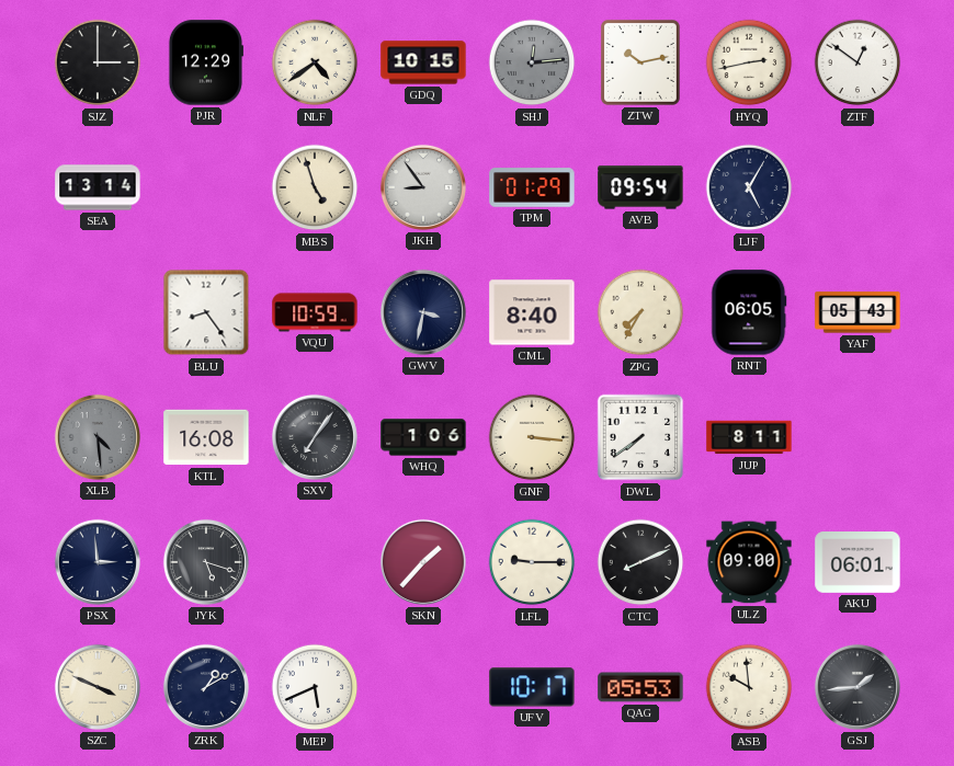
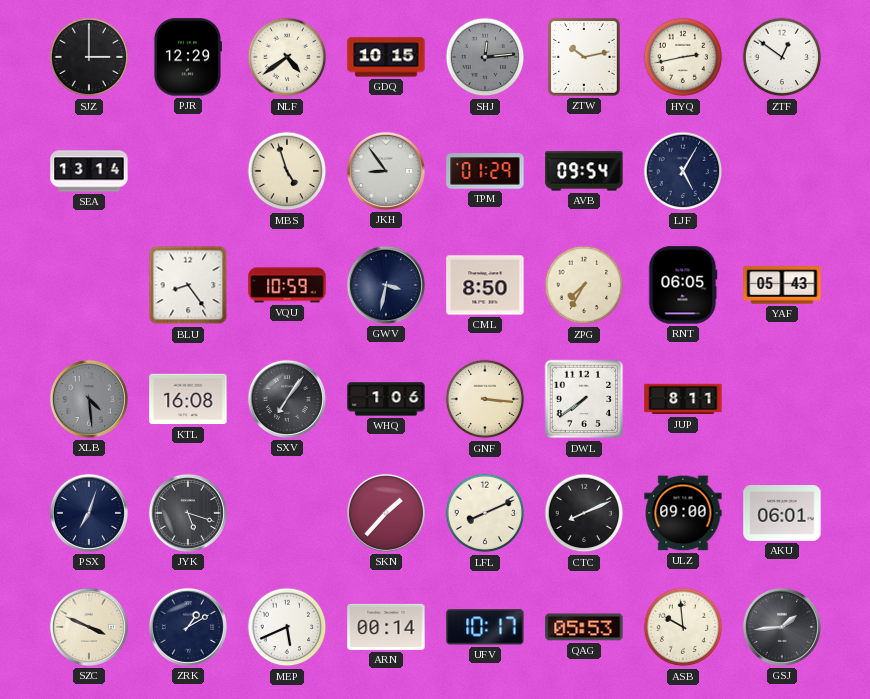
CML: 8:40 -> 8:50
PSX: 2:59 -> 7:03
LFL: 9:15 -> 8:11
ARN: none -> 00:14
